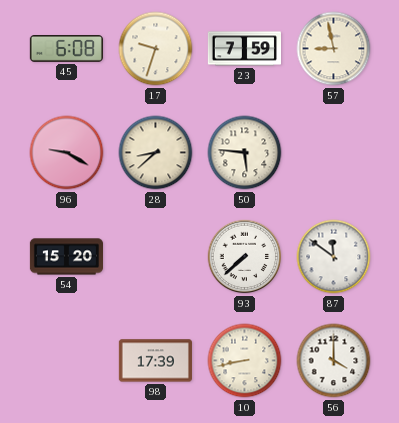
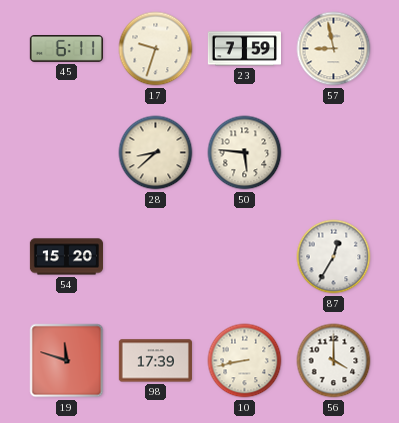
45: 6:08 -> 6:11
96: 9:20 -> none
93: 7:38 -> none
87: 11:51 -> 12:35
19: none -> 11:48
